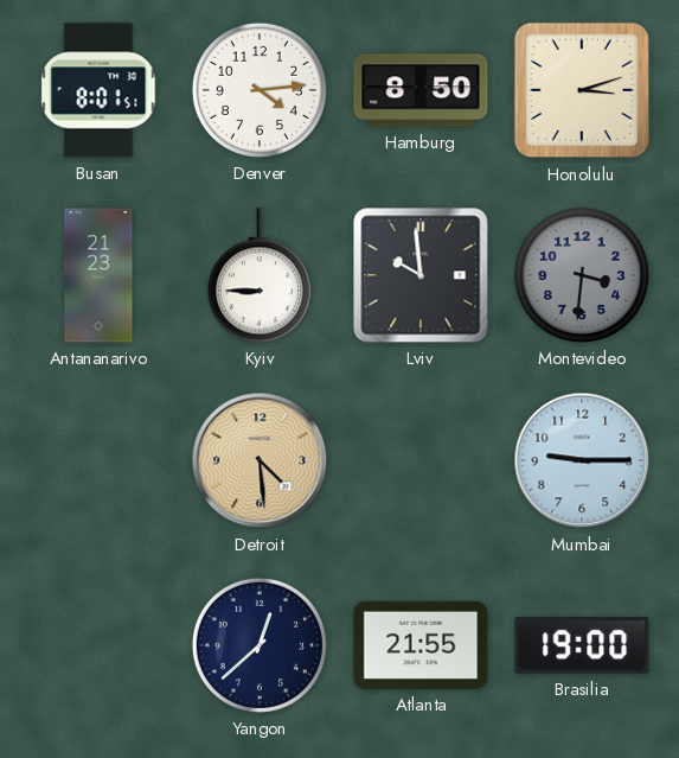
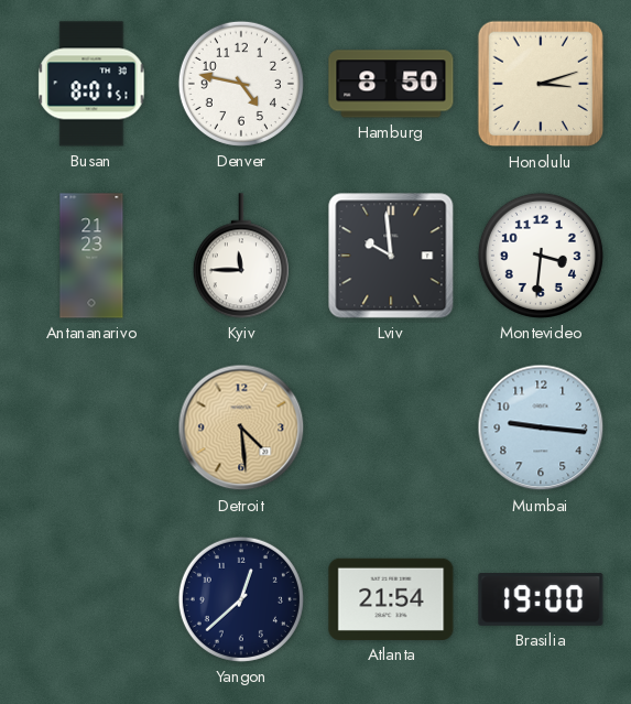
Denver: 4:14 -> 4:47
Kyiv: 8:45 -> 11:45
Montevideo dial: grey -> white
Mumbai: 9:15 -> 9:16
Atlanta: 21:55 -> 21:54
